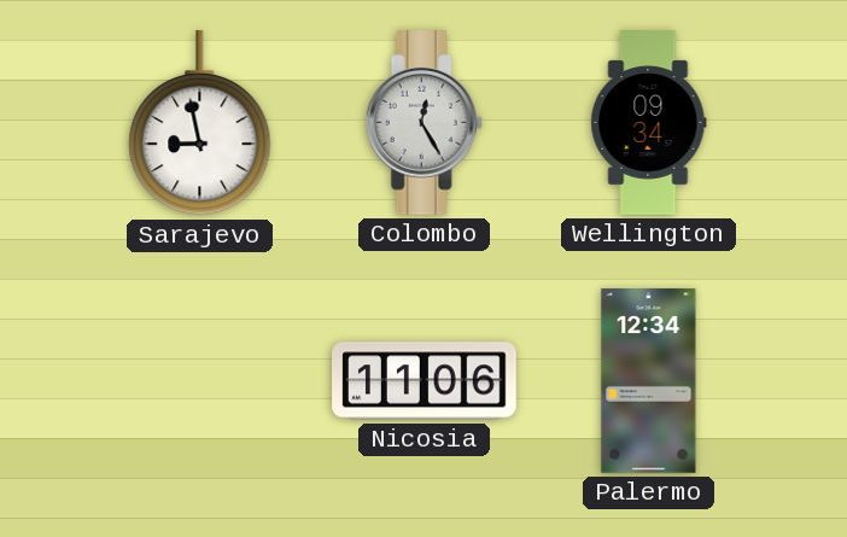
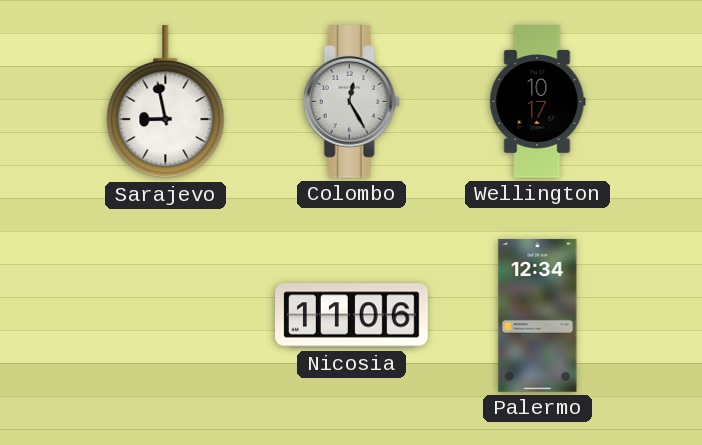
Wellington: 09:34 -> 10:17
